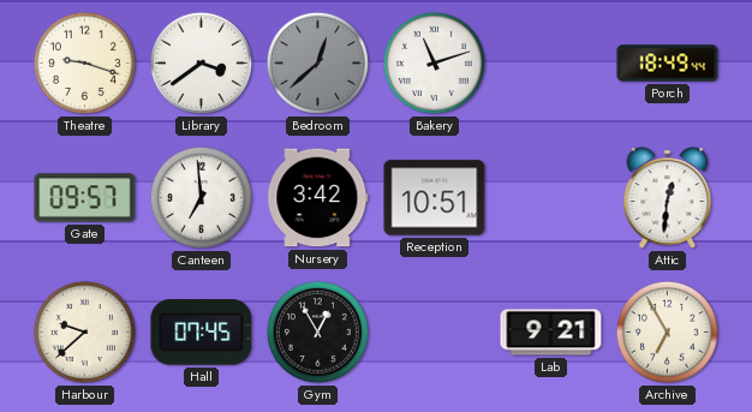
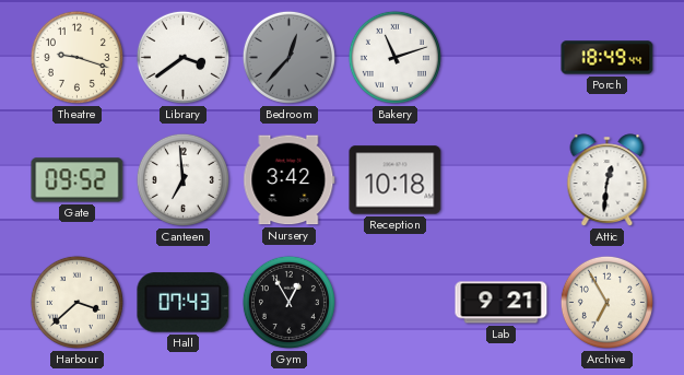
Bedroom: 12:38 -> 12:37
Gate: 09:57 -> 09:52
Reception: 10:51 -> 10:18
Harbour: 9:38 -> 3:38
Hall: 07:45 -> 07:43
